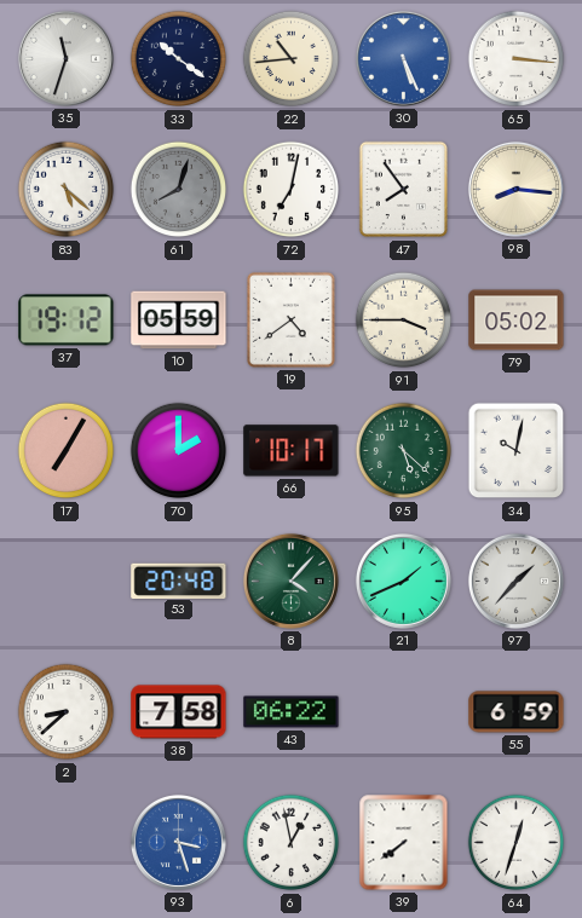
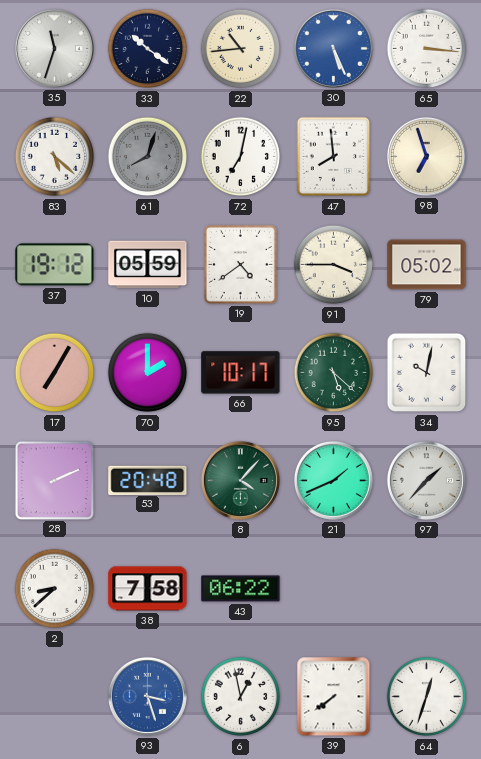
47: 7:54 -> 7:59
98: 8:16 -> 6:57
28: none -> 2:11
55: 6:59 -> none
